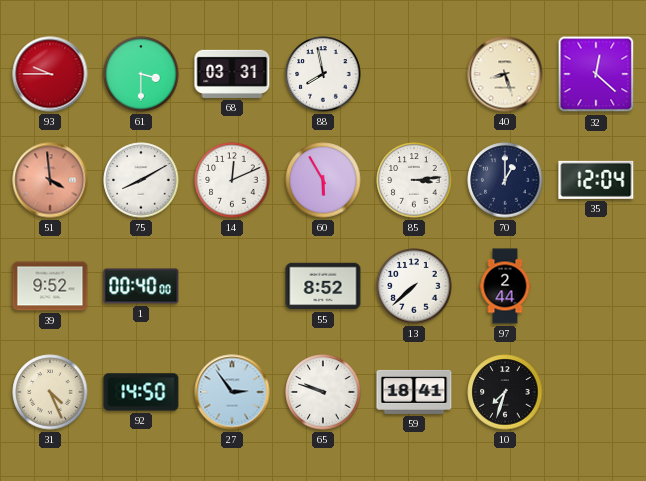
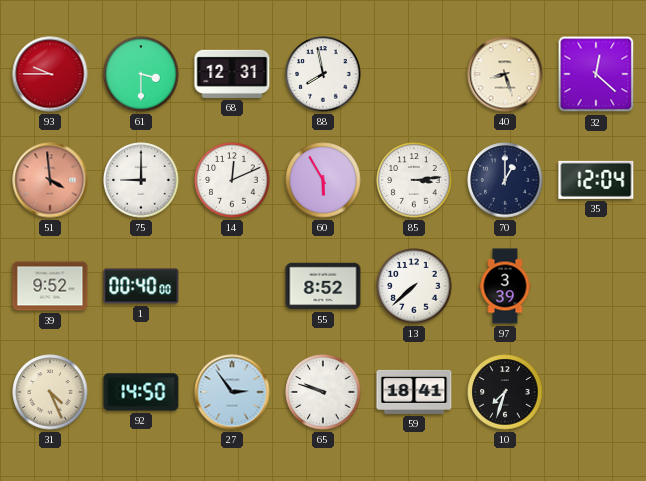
68: 03:31 -> 12:31
75: 8:10 -> 9:00
97: 2:44 -> 3:39
